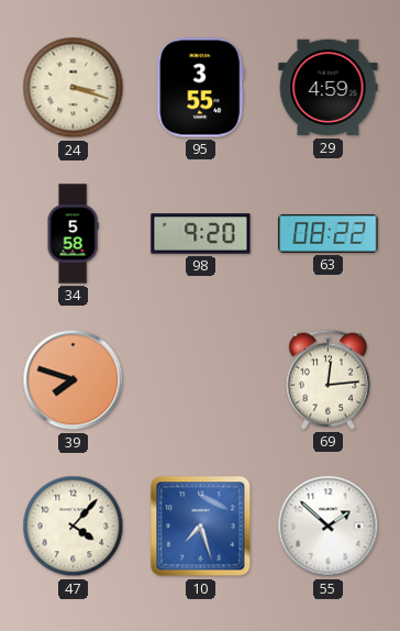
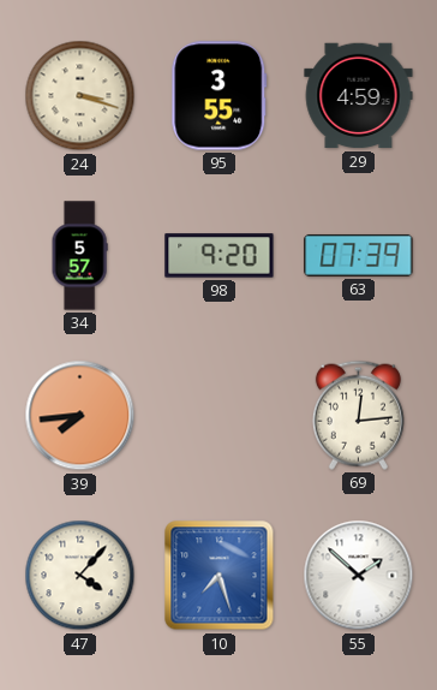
34: 5:58 -> 5:57
63: 08:22 -> 07:39
39: 7:48 -> 7:44
